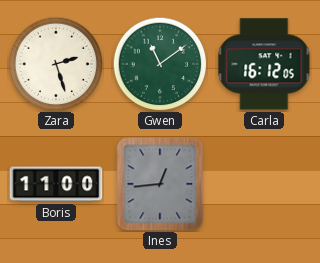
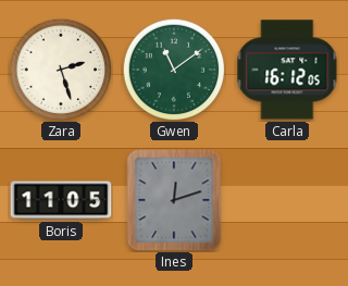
Boris: 11:00 -> 11:05
Ines: 12:44 -> 12:12
